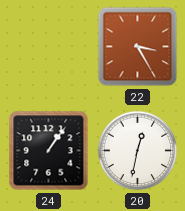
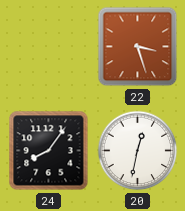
22: 3:25 -> 3:27
24: 1:06 -> 8:06
